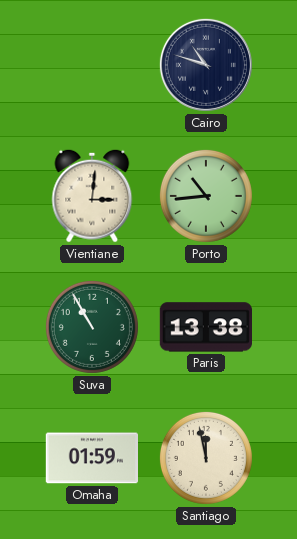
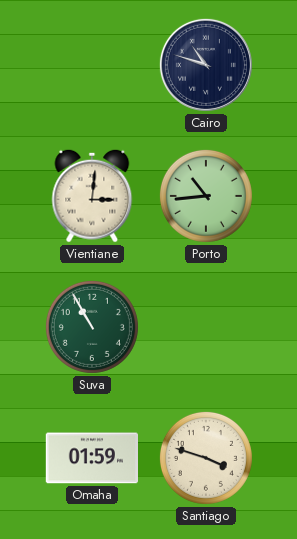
Paris: 13:38 -> none
Santiago: 11:58 -> 3:48
